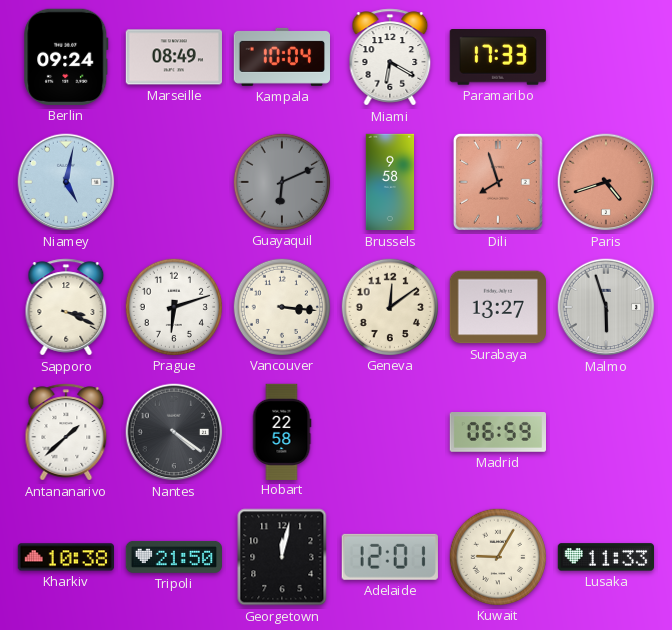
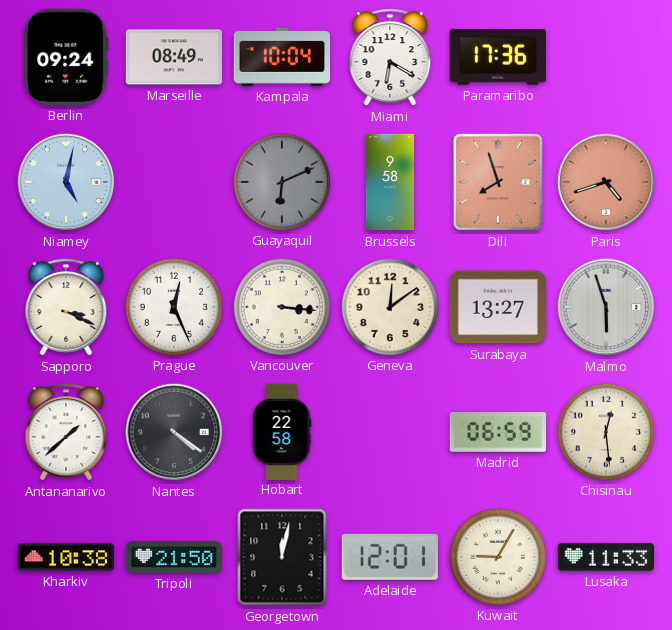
Paramaribo: 17:33 -> 17:36
Prague: 6:12 -> 12:26
Chisinau: none -> 12:29
